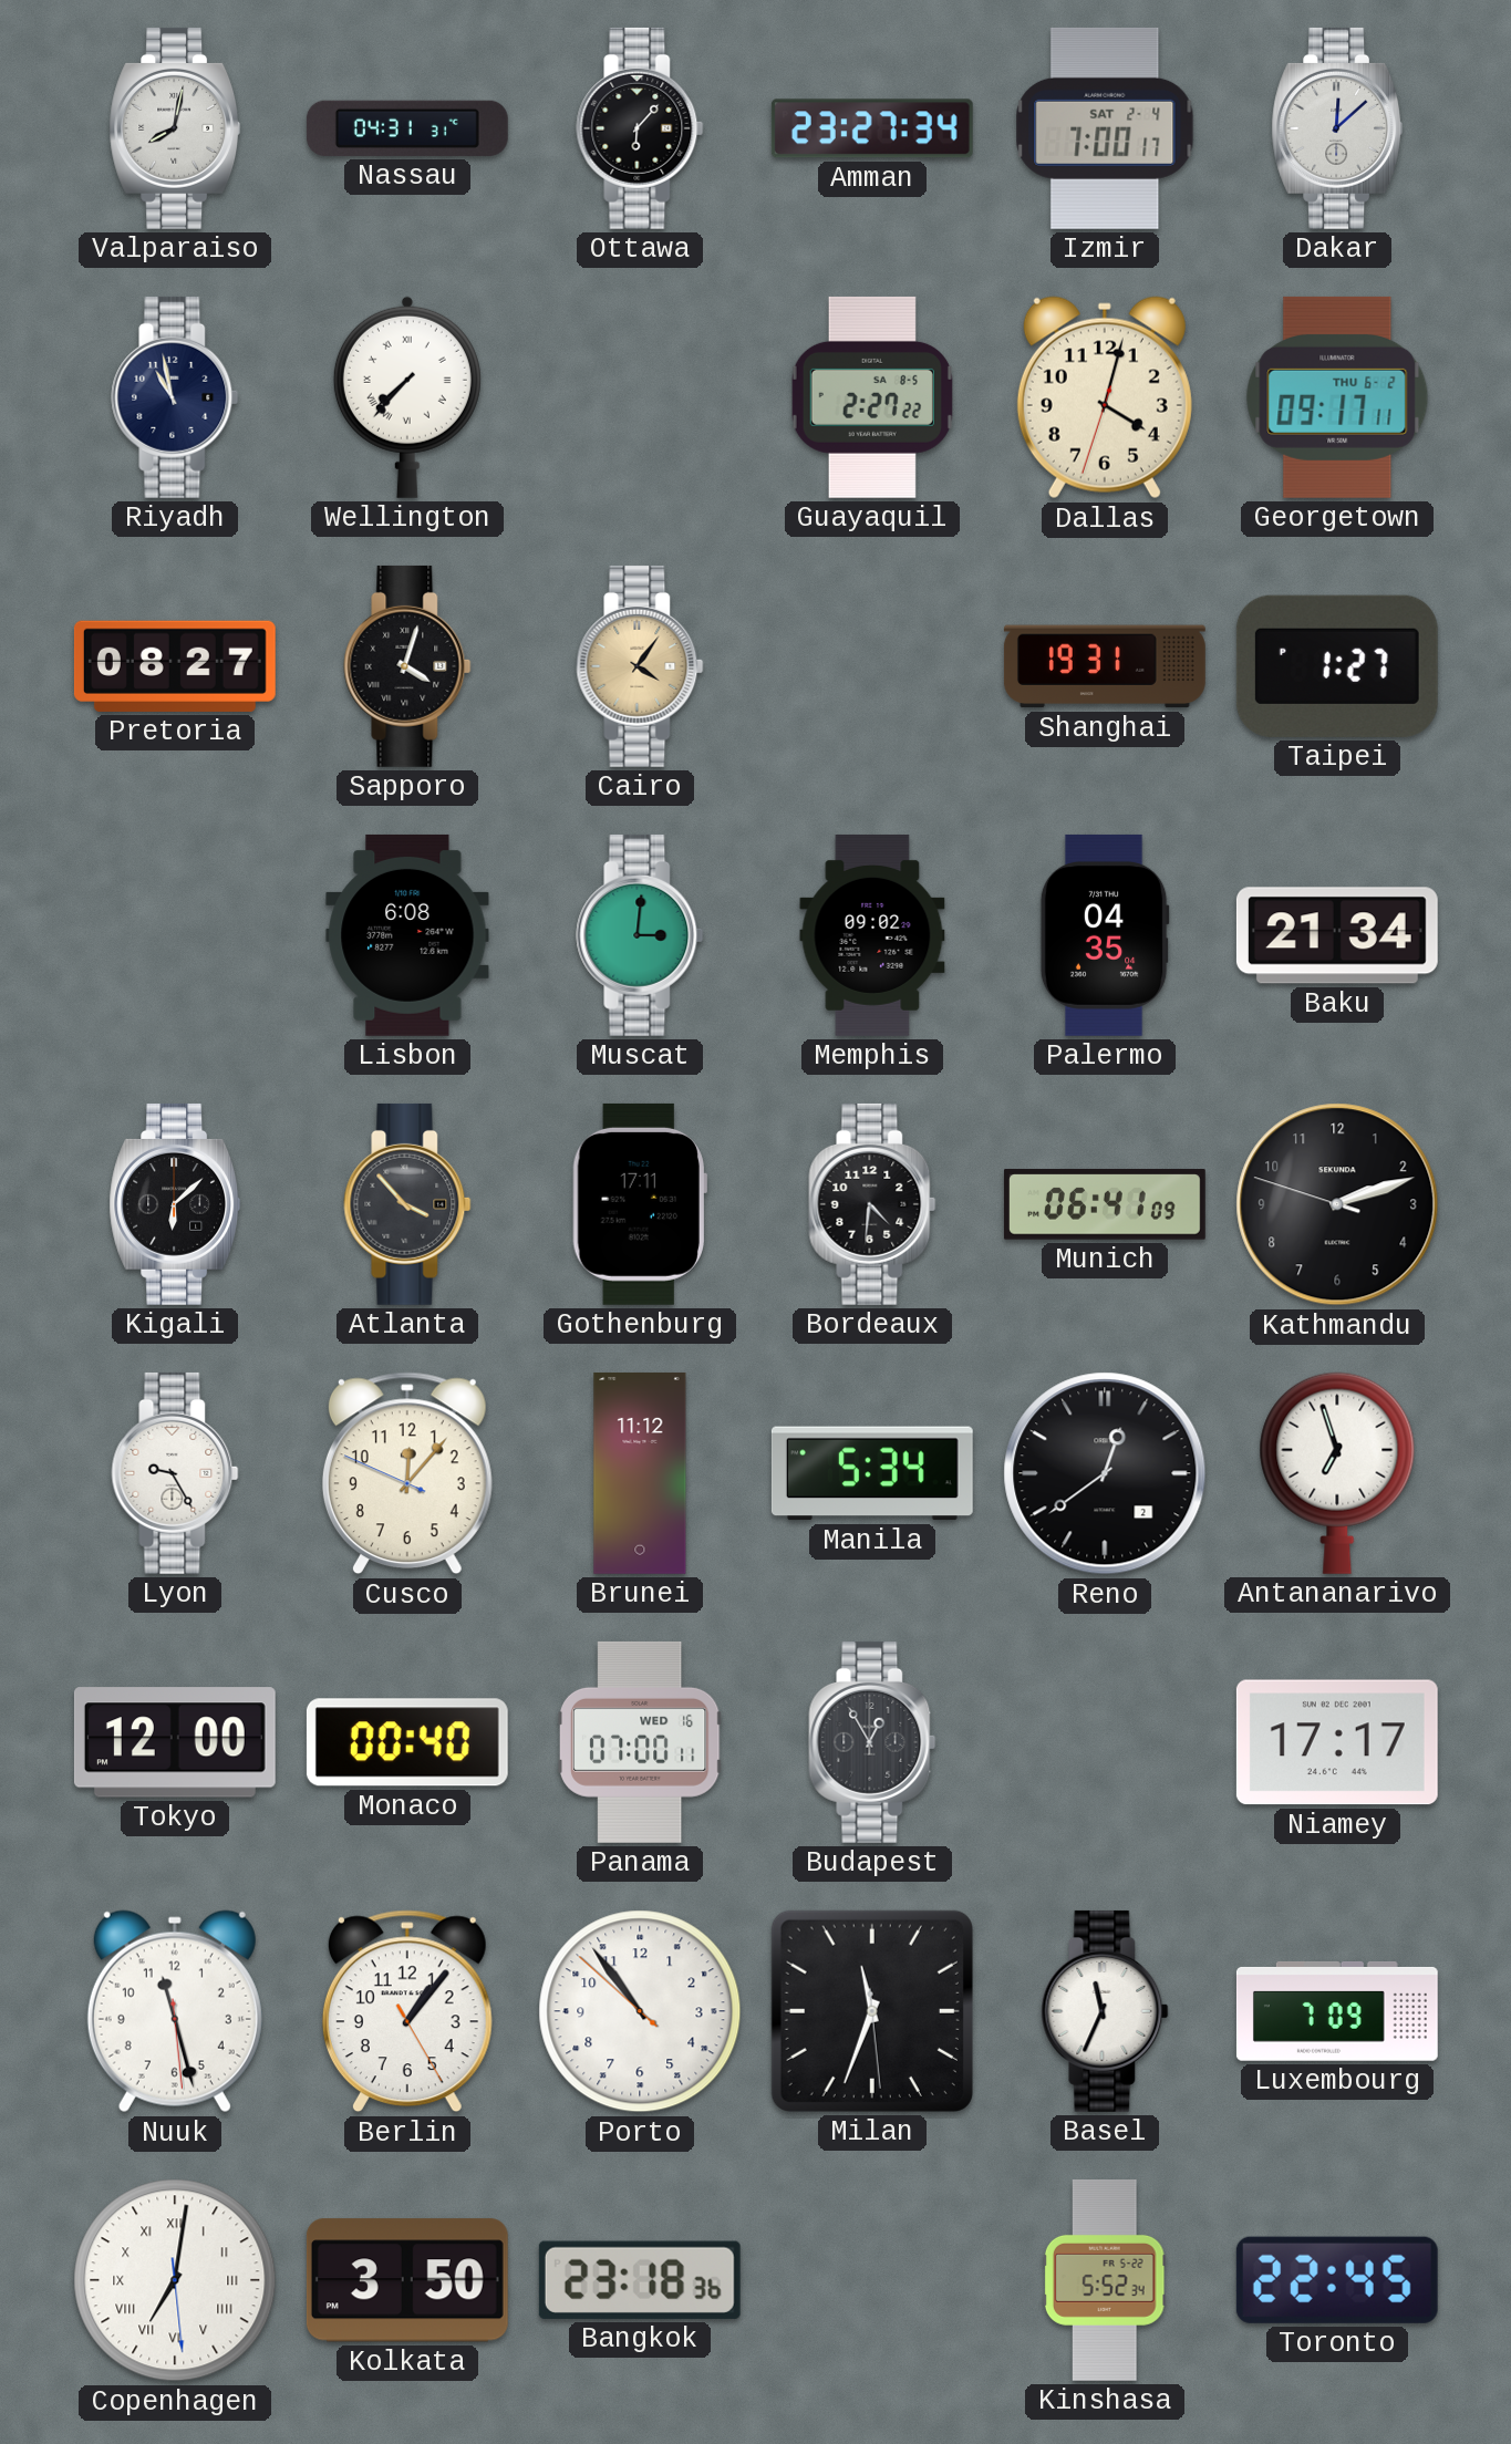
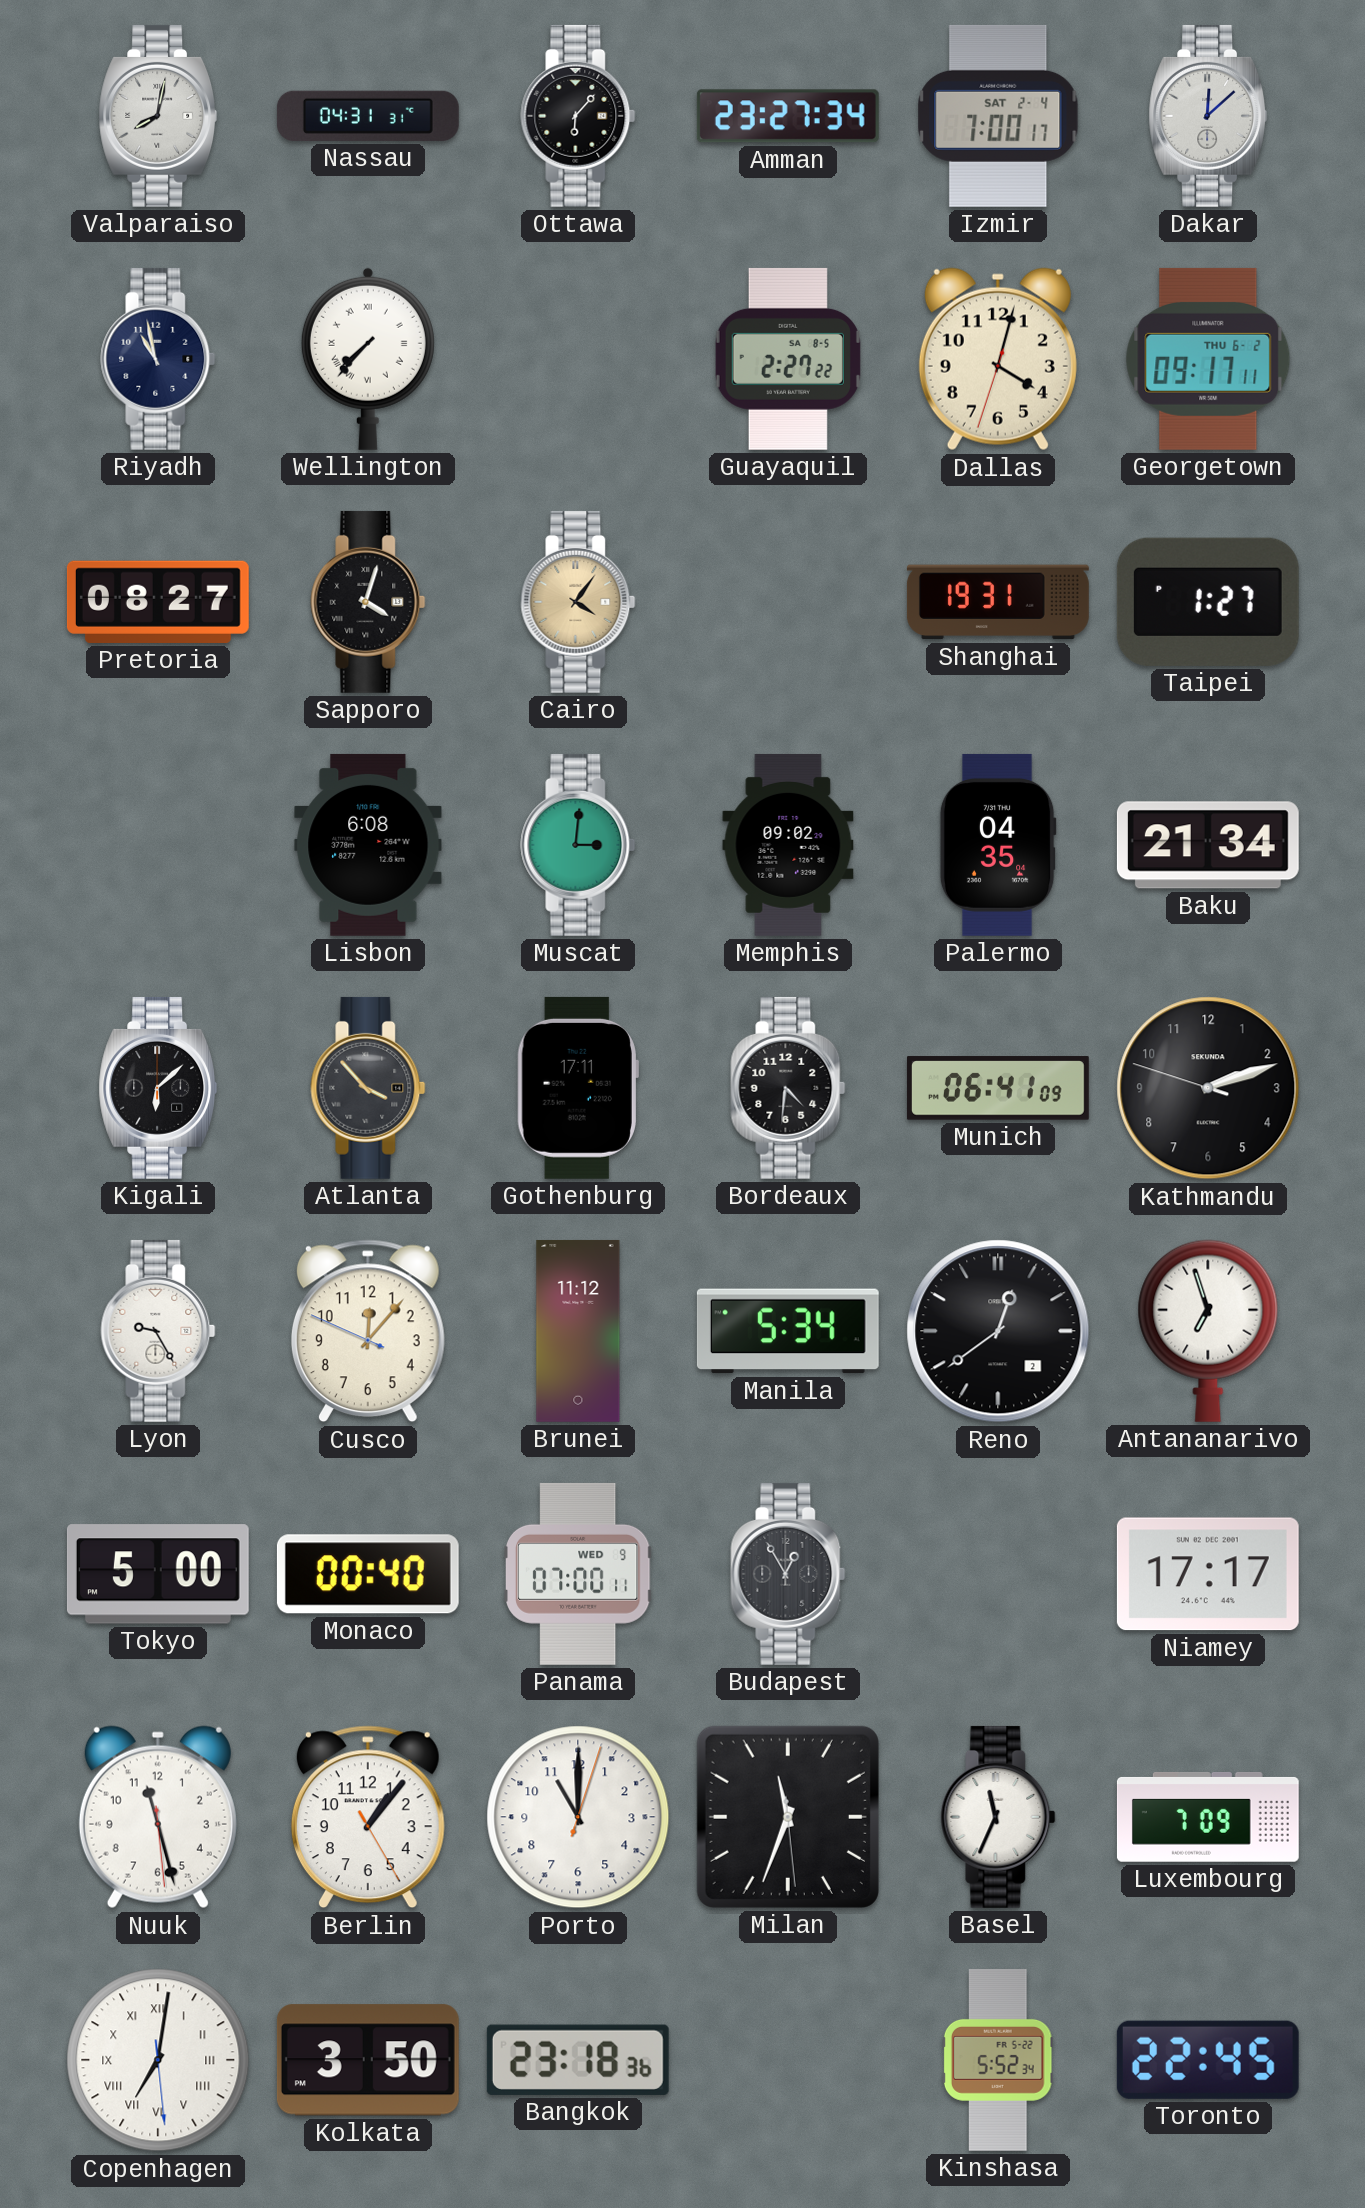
Tokyo: 12:00 -> 5:00
Panama date: WED 16 -> WED 9
Porto: 10:53 -> 11:00
